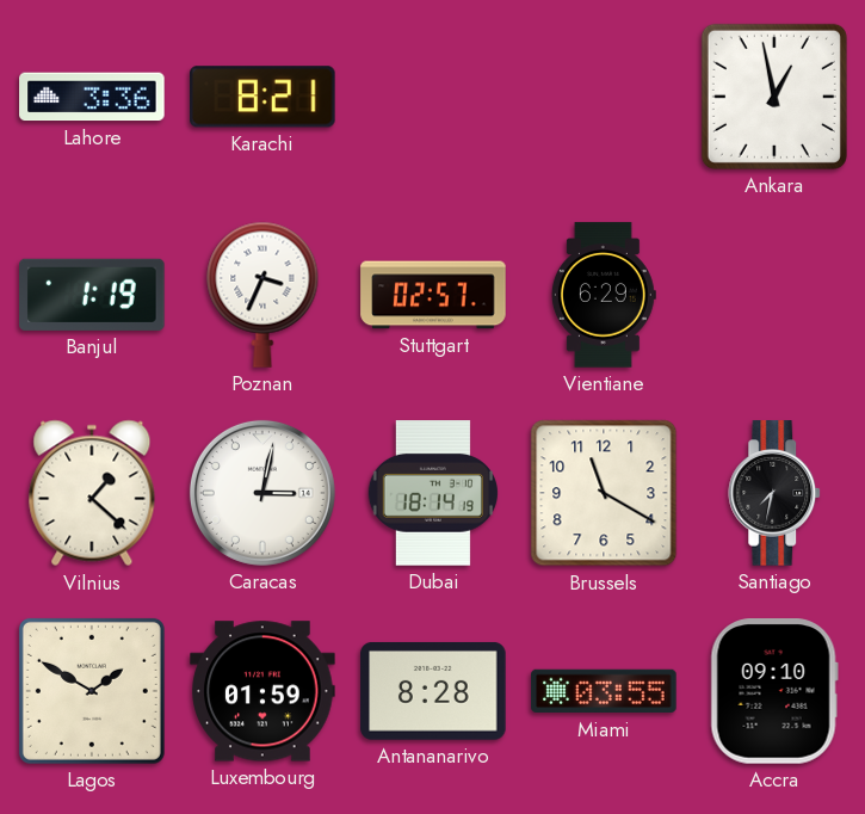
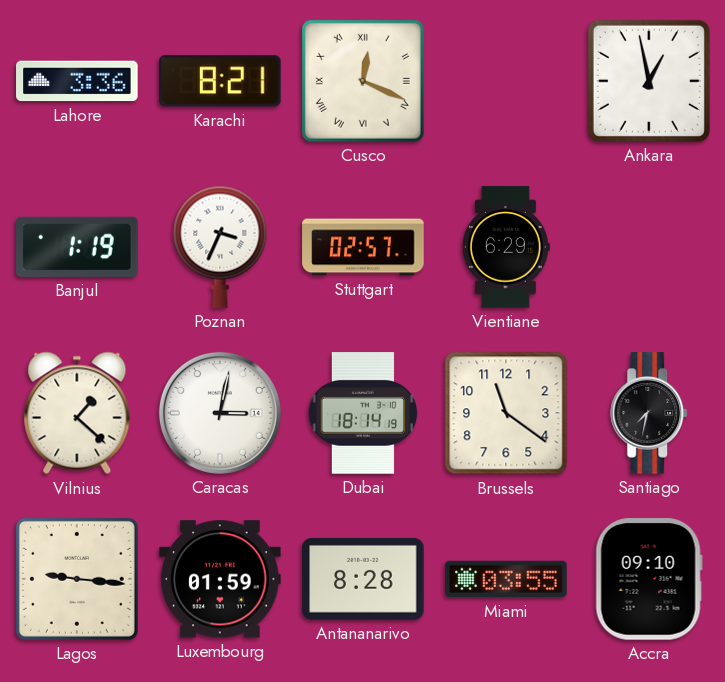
Cusco: none -> 12:19
Brussels: 11:20 -> 11:21
Lagos: 1:50 -> 9:16
